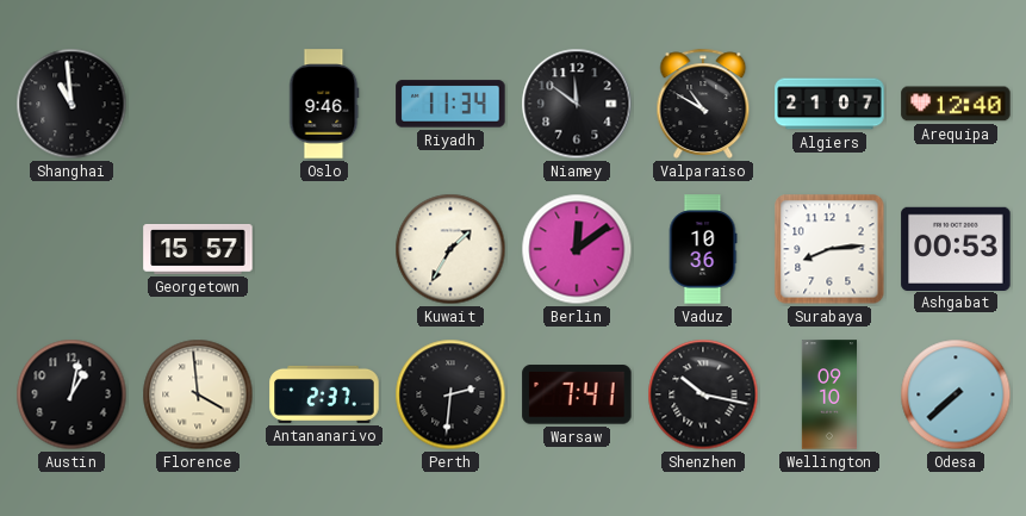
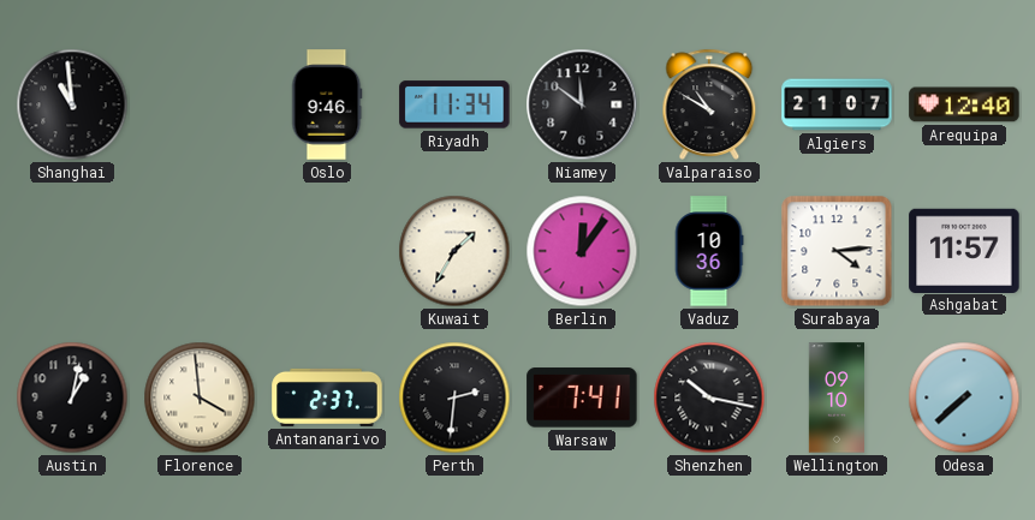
Georgetown: 15:57 -> none
Berlin: 12:09 -> 12:06
Surabaya: 8:14 -> 4:14
Ashgabat: 00:53 -> 11:57
